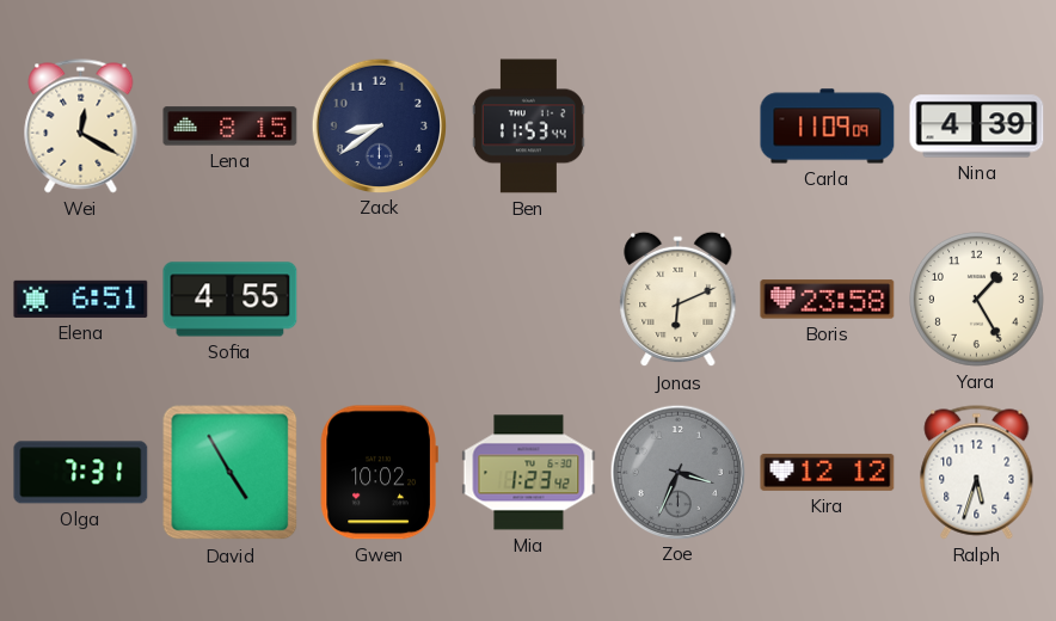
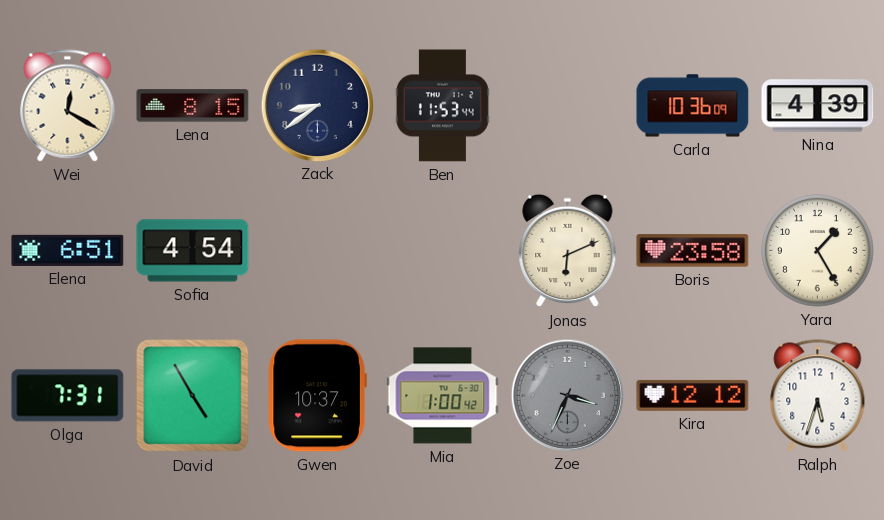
Carla: 11:09 -> 10:36
Sofia: 4:55 -> 4:54
Gwen: 10:02 -> 10:37
Mia: 1:23 -> 1:00
